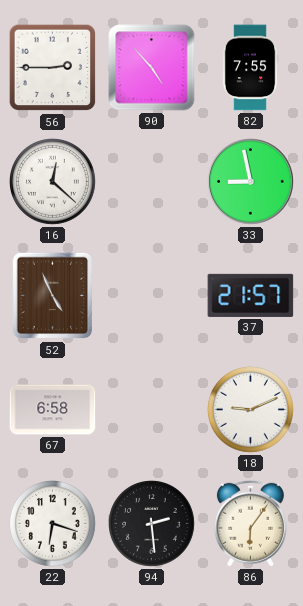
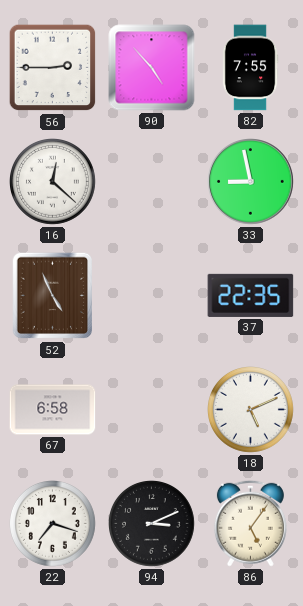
37: 21:57 -> 22:35
18: 9:11 -> 5:11
22: 6:18 -> 7:18
94: 2:29 -> 3:11
86: 6:06 -> 5:06
